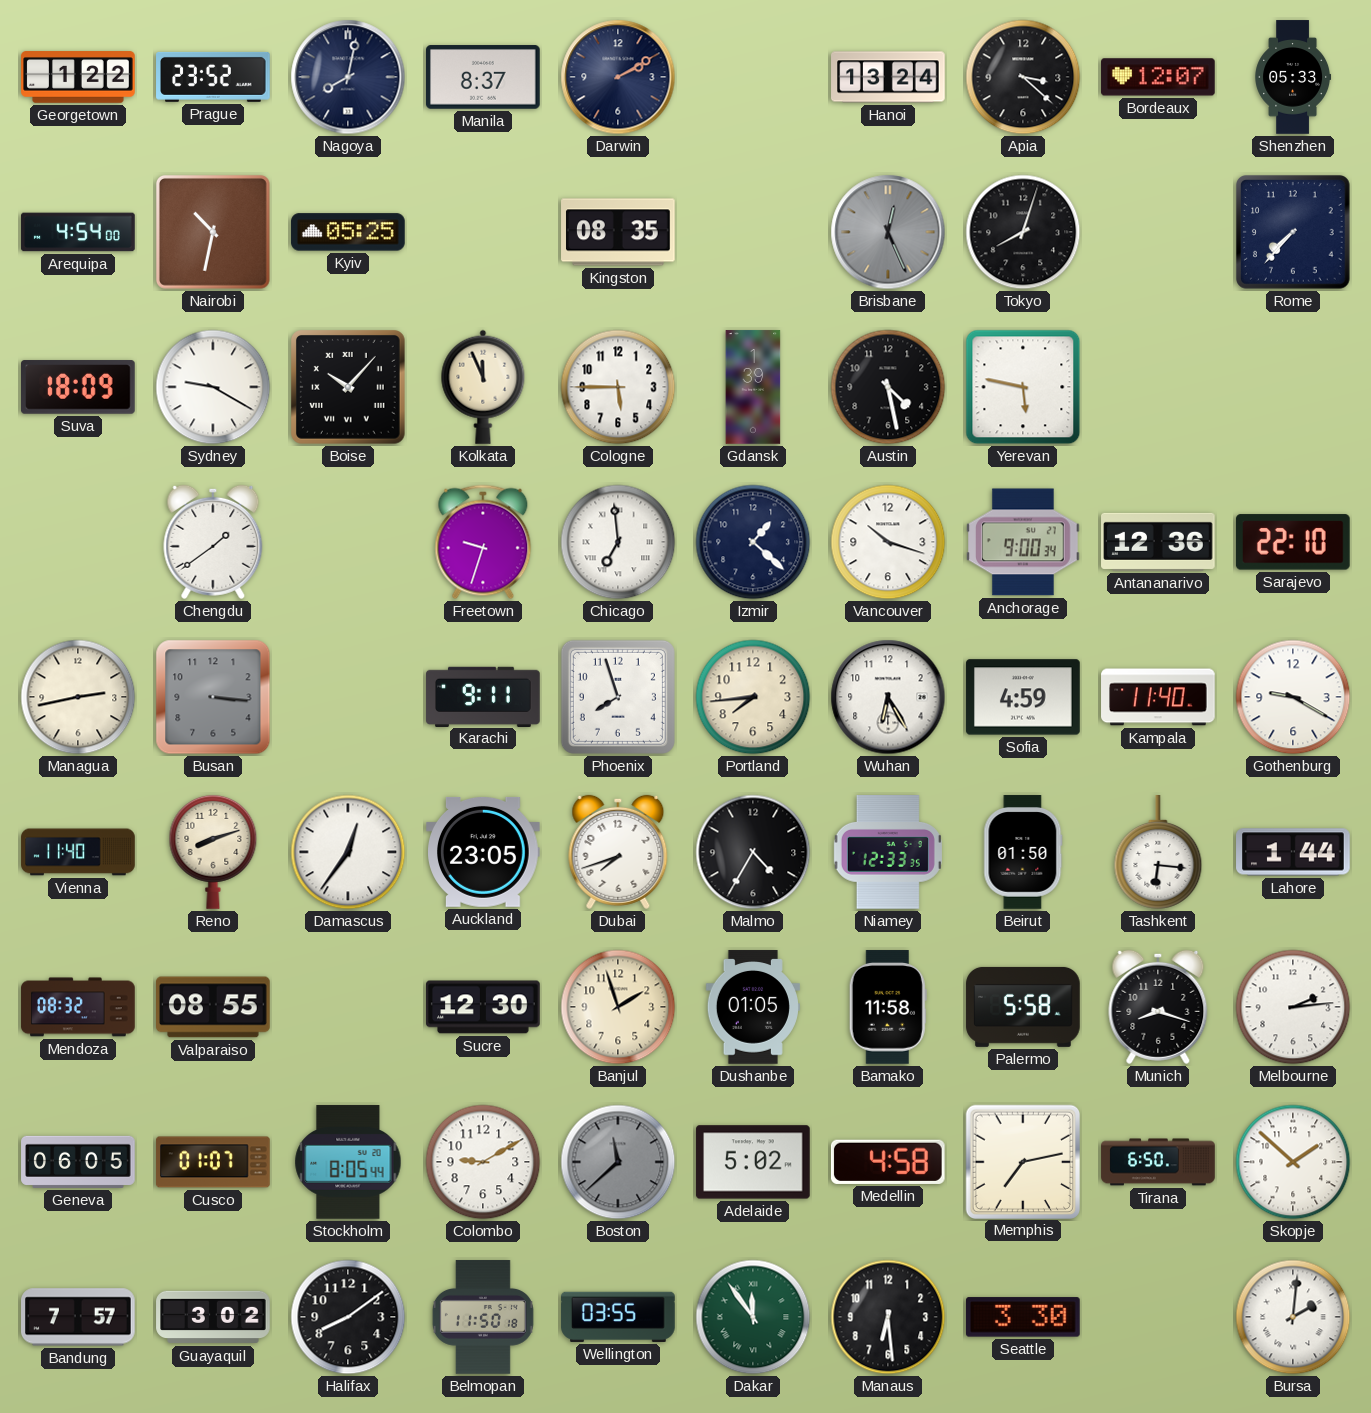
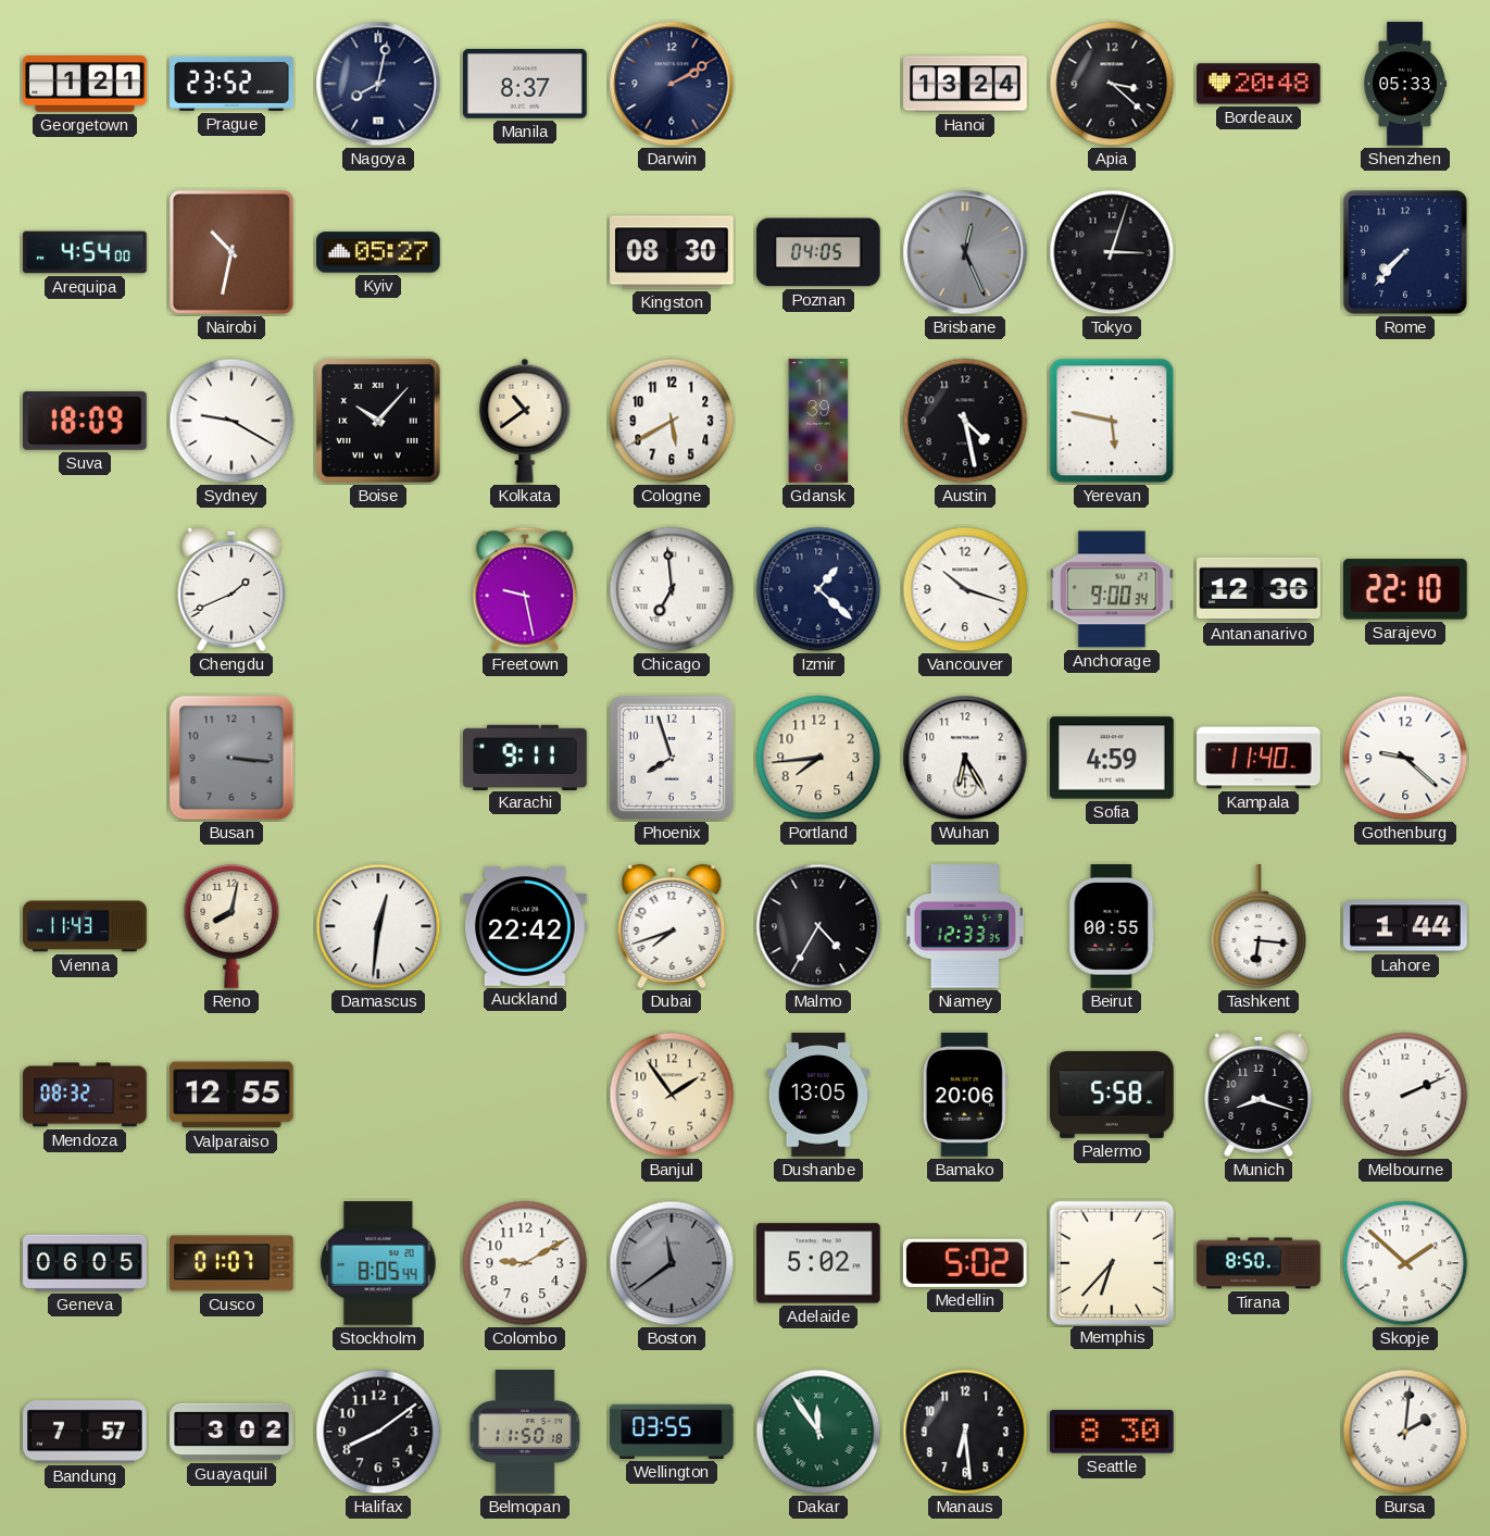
Georgetown: 1:22 -> 1:21
Bordeaux: 12:07 -> 20:48
Kyiv: 05:25 -> 05:27
Kingston: 08:35 -> 08:30
Poznan: none -> 04:05
Tokyo: 8:03 -> 3:03
Kolkata: 11:56 -> 10:39
Cologne: 5:45 -> 5:40
Chengdu: 1:39 -> 1:41
Freetown: 9:33 -> 9:28
Managua: 2:43 -> none
Gothenburg: 9:20 -> 9:22
Vienna: 11:40 -> 11:43
Reno: 8:12 -> 8:02
Damascus: 12:36 -> 12:31
Auckland: 23:05 -> 22:42
Beirut: 01:50 -> 00:55
Valparaiso: 08:55 -> 12:55
Sucre: 12:30 -> none
Banjul: 1:57 -> 1:54
Dushanbe: 01:05 -> 13:05
Bamako: 11:58 -> 20:06
Melbourne: 2:14 -> 2:11
Boston: 11:38 -> 11:39
Medellin: 4:58 -> 5:02
Memphis: 7:13 -> 6:37
Tirana: 6:50 -> 8:50
Seattle: 3:30 -> 8:30
